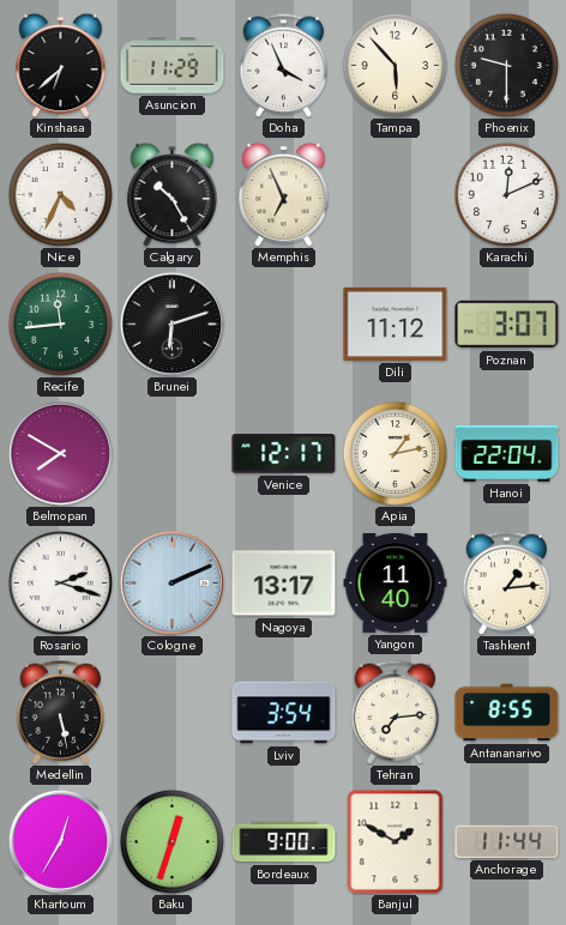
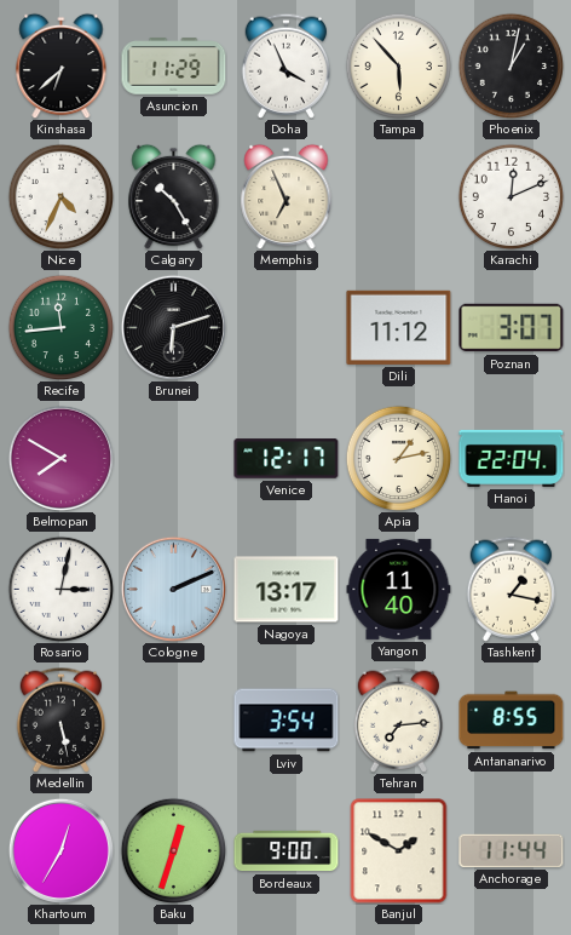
Phoenix: 9:30 -> 1:02
Rosario: 2:18 -> 3:02
Tashkent: 1:14 -> 1:17
